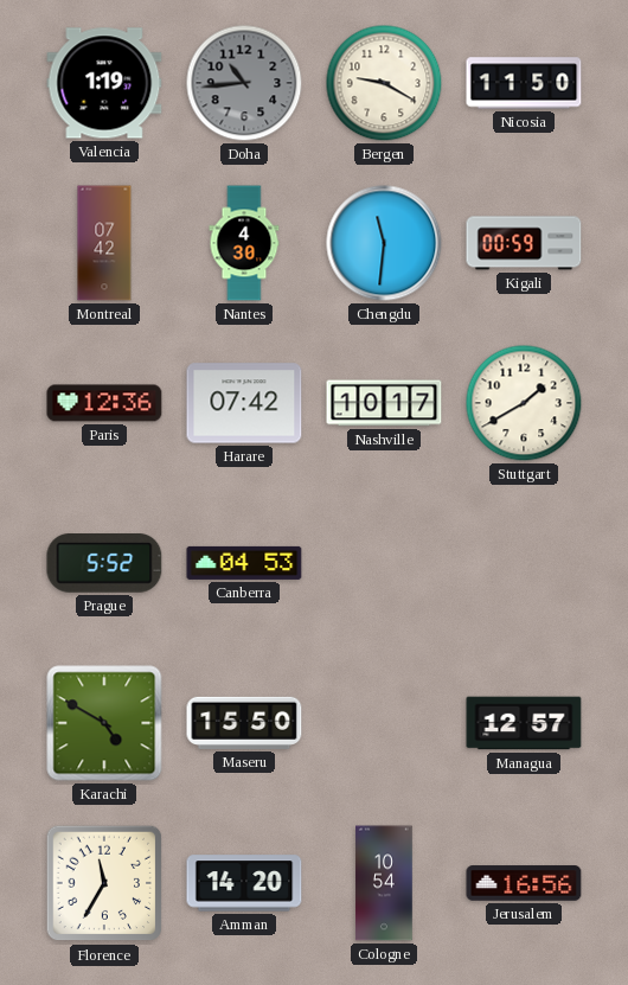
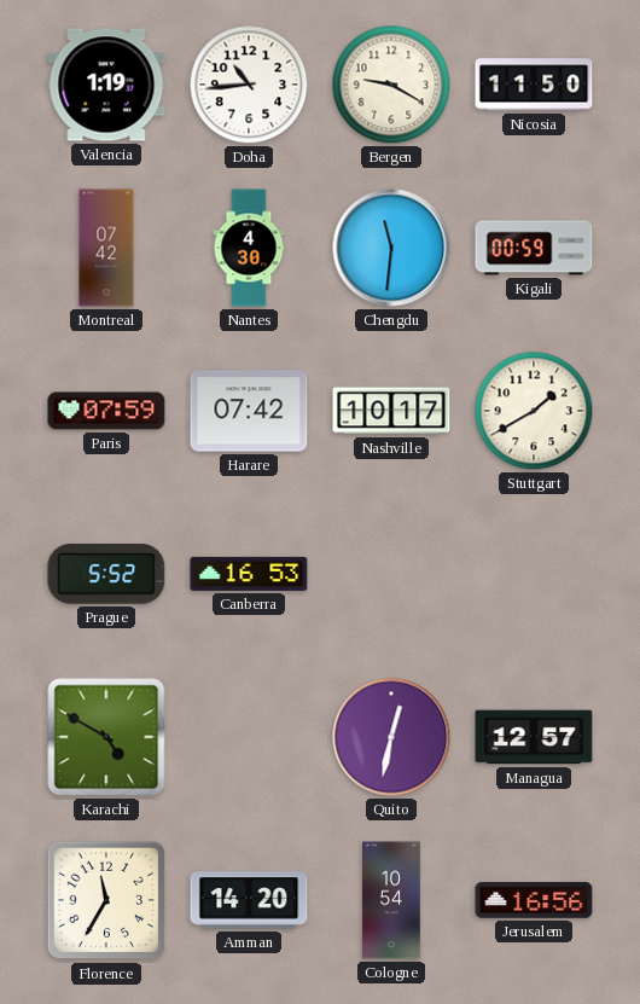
Doha dial: grey -> white
Paris: 12:36 -> 07:59
Canberra: 04:53 -> 16:53
Maseru: 15:50 -> none
Quito: none -> 12:32
